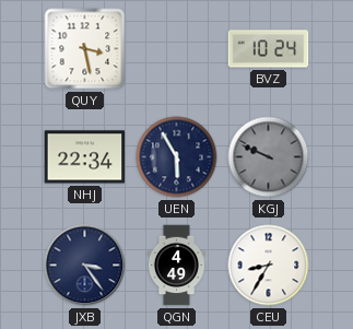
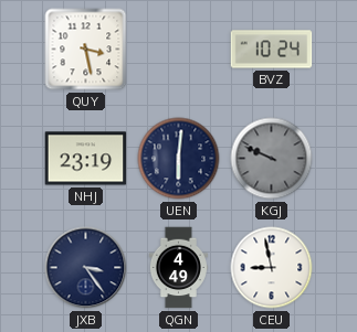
NHJ: 22:34 -> 23:19
UEN: 5:55 -> 6:01
CEU: 8:35 -> 8:58
